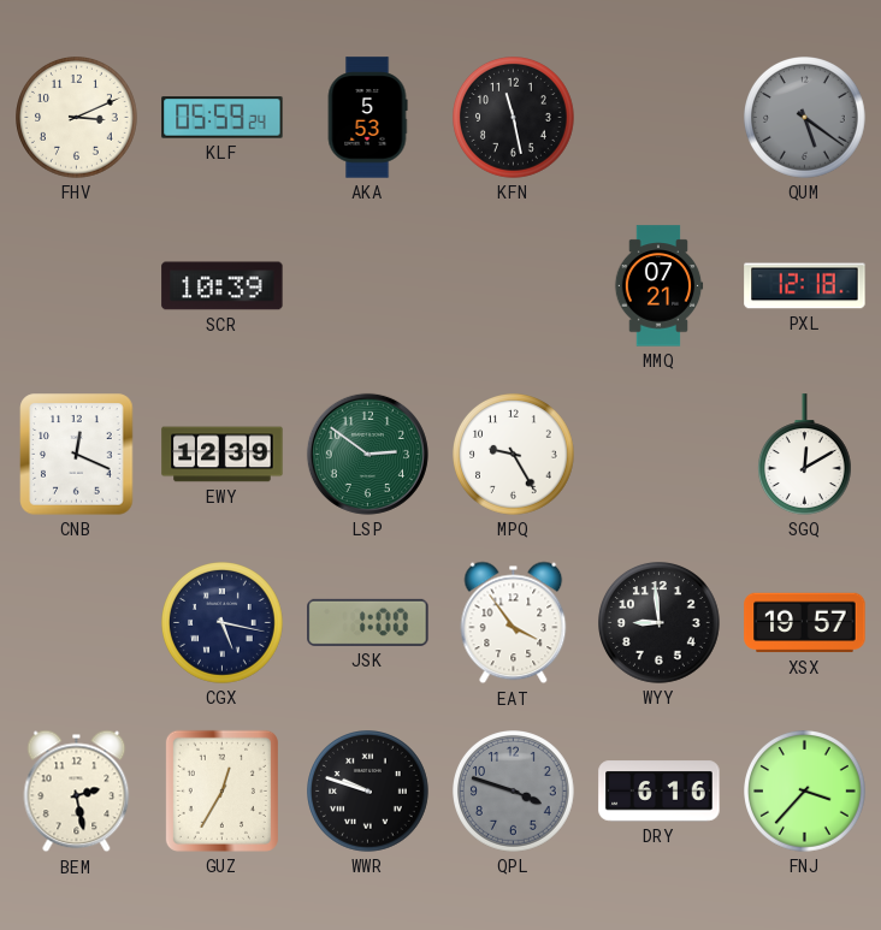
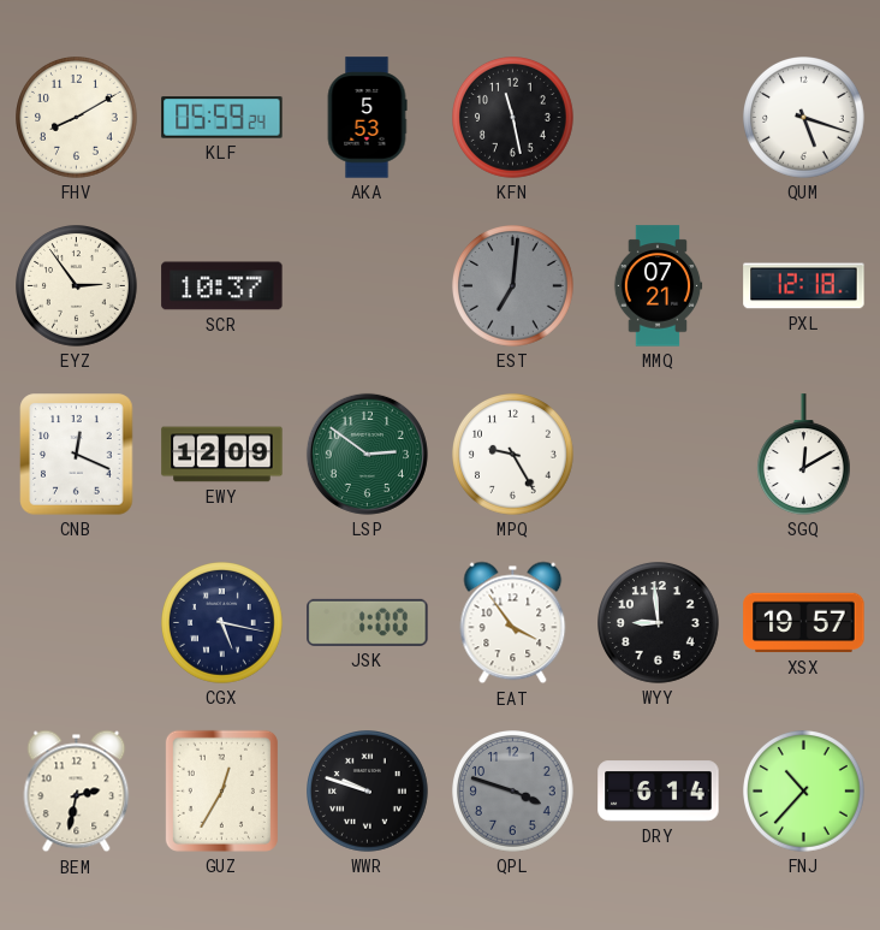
FHV: 3:11 -> 8:10
QUM: 5:21 -> 5:18
QUM dial: grey -> white
EYZ: none -> 2:54
SCR: 10:39 -> 10:37
EST: none -> 7:01
EWY: 12:39 -> 12:09
BEM: 2:28 -> 2:32
DRY: 6:16 -> 6:14
FNJ: 3:37 -> 10:37
